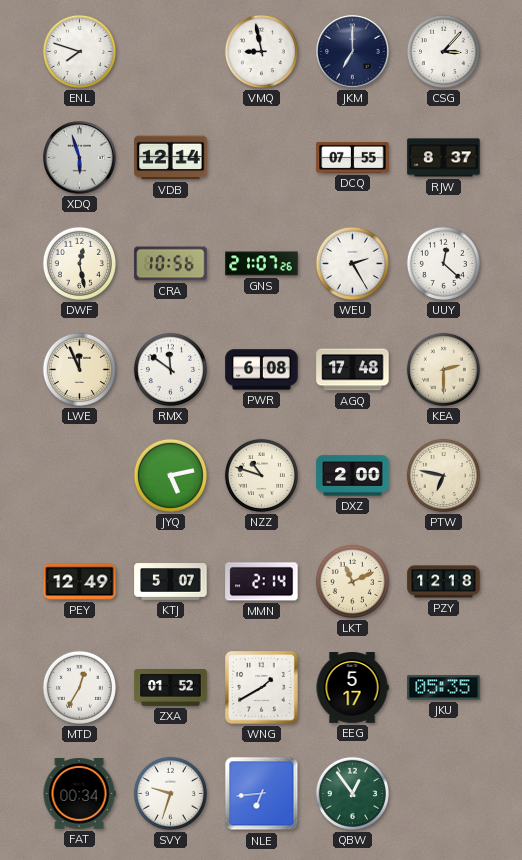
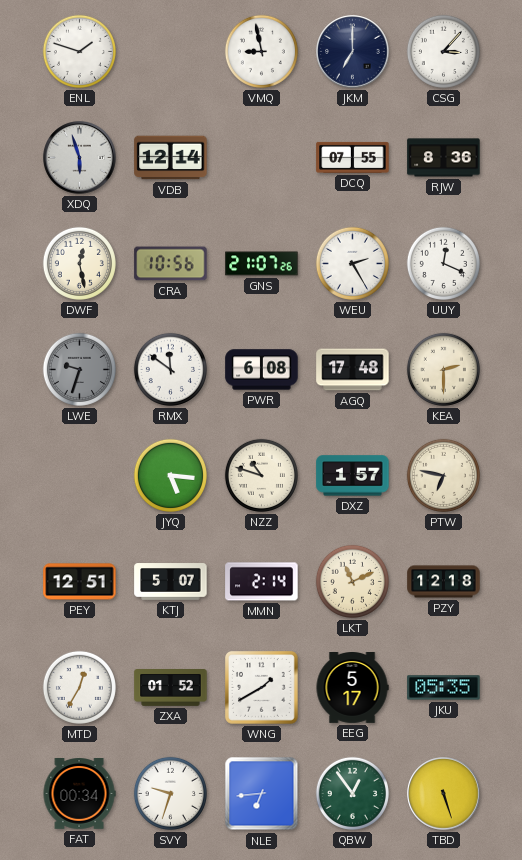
ENL: 7:48 -> 1:48
RJW: 8:37 -> 8:36
UUY: 12:22 -> 12:19
LWE: 11:56 -> 9:33
LWE dial: cream -> grey
JYQ: 5:13 -> 5:16
DXZ: 2:00 -> 1:57
PEY: 12:49 -> 12:51
TBD: none -> 5:27
